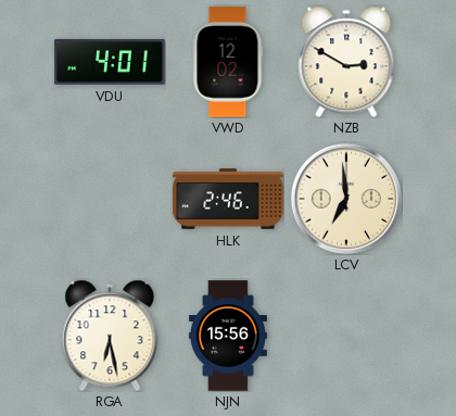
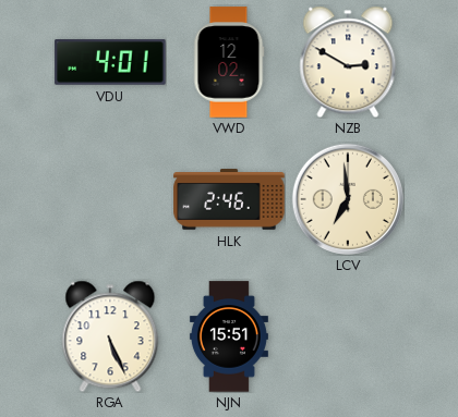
RGA: 6:28 -> 5:26
NJN: 15:56 -> 15:51
